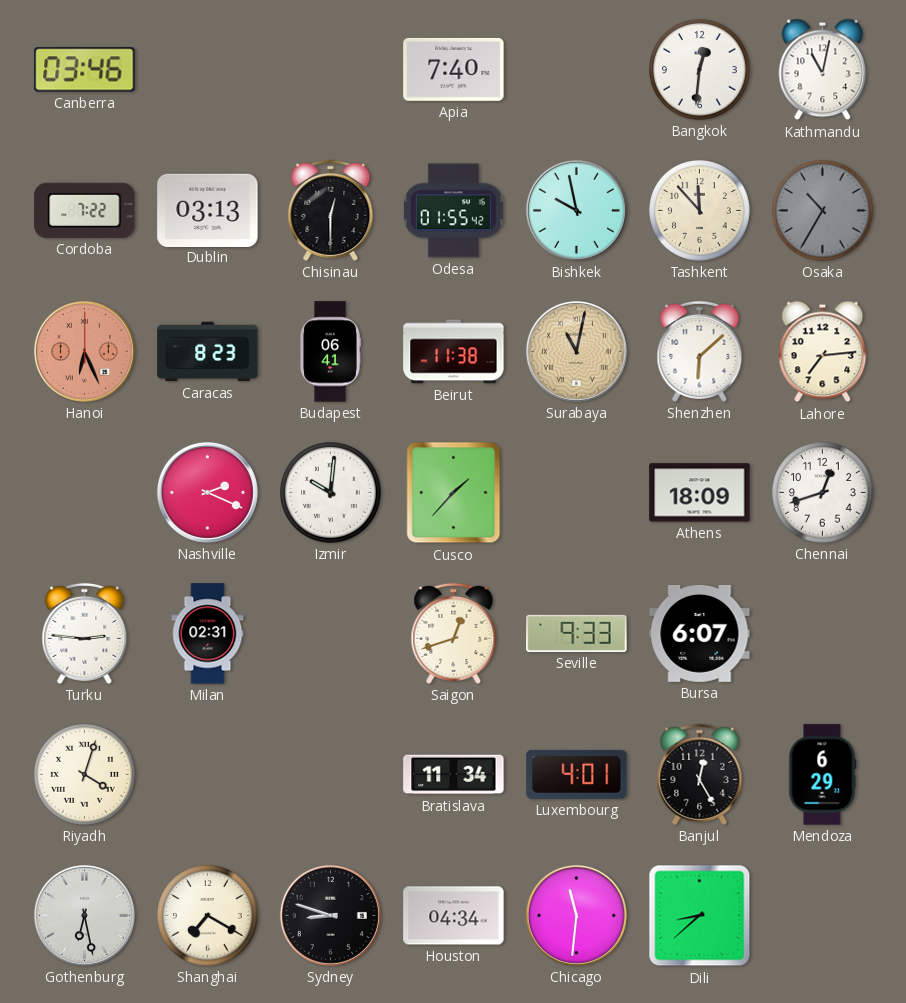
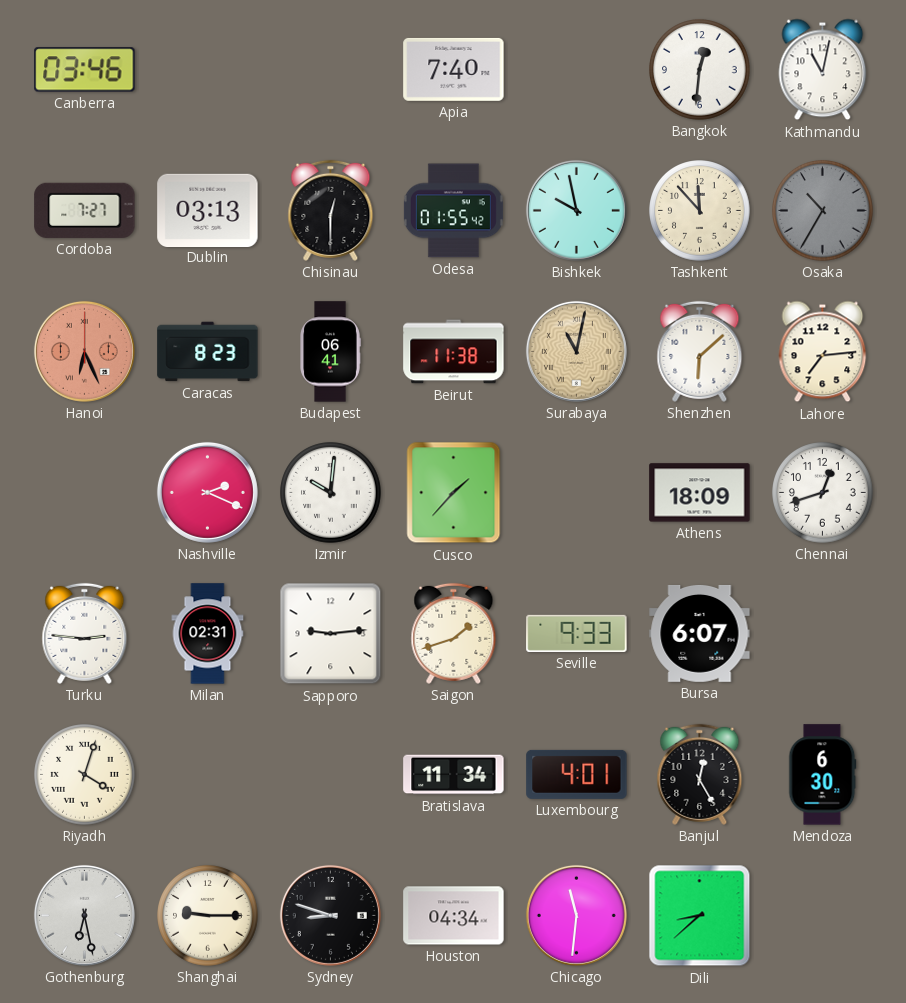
Cordoba: 7:22 -> 7:27
Sapporo: none -> 9:14
Saigon: 12:42 -> 1:42
Mendoza: 6:29 -> 6:30
Shanghai: 7:20 -> 9:15
